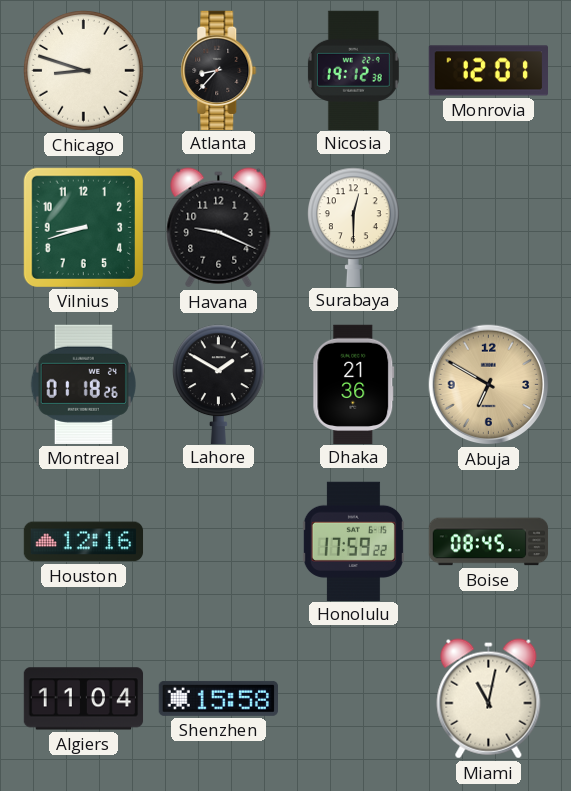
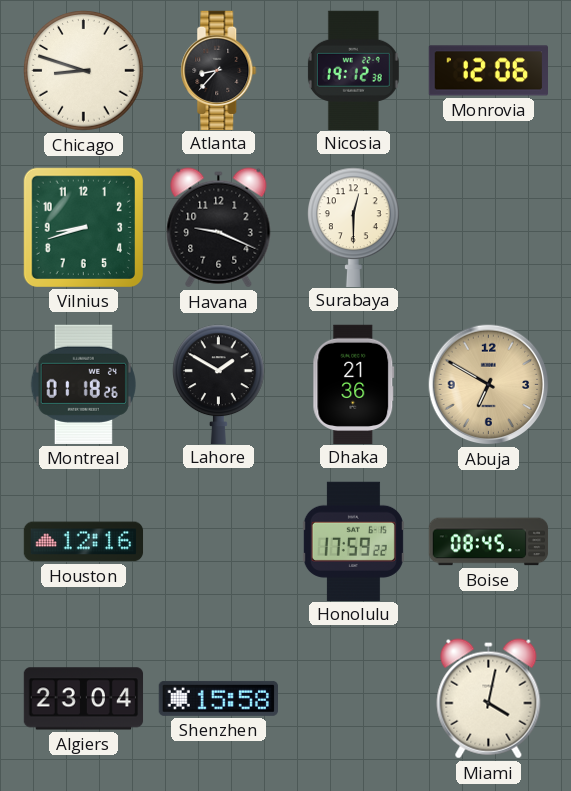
Monrovia: 12:01 -> 12:06
Algiers: 11:04 -> 23:04
Miami: 11:02 -> 4:02
